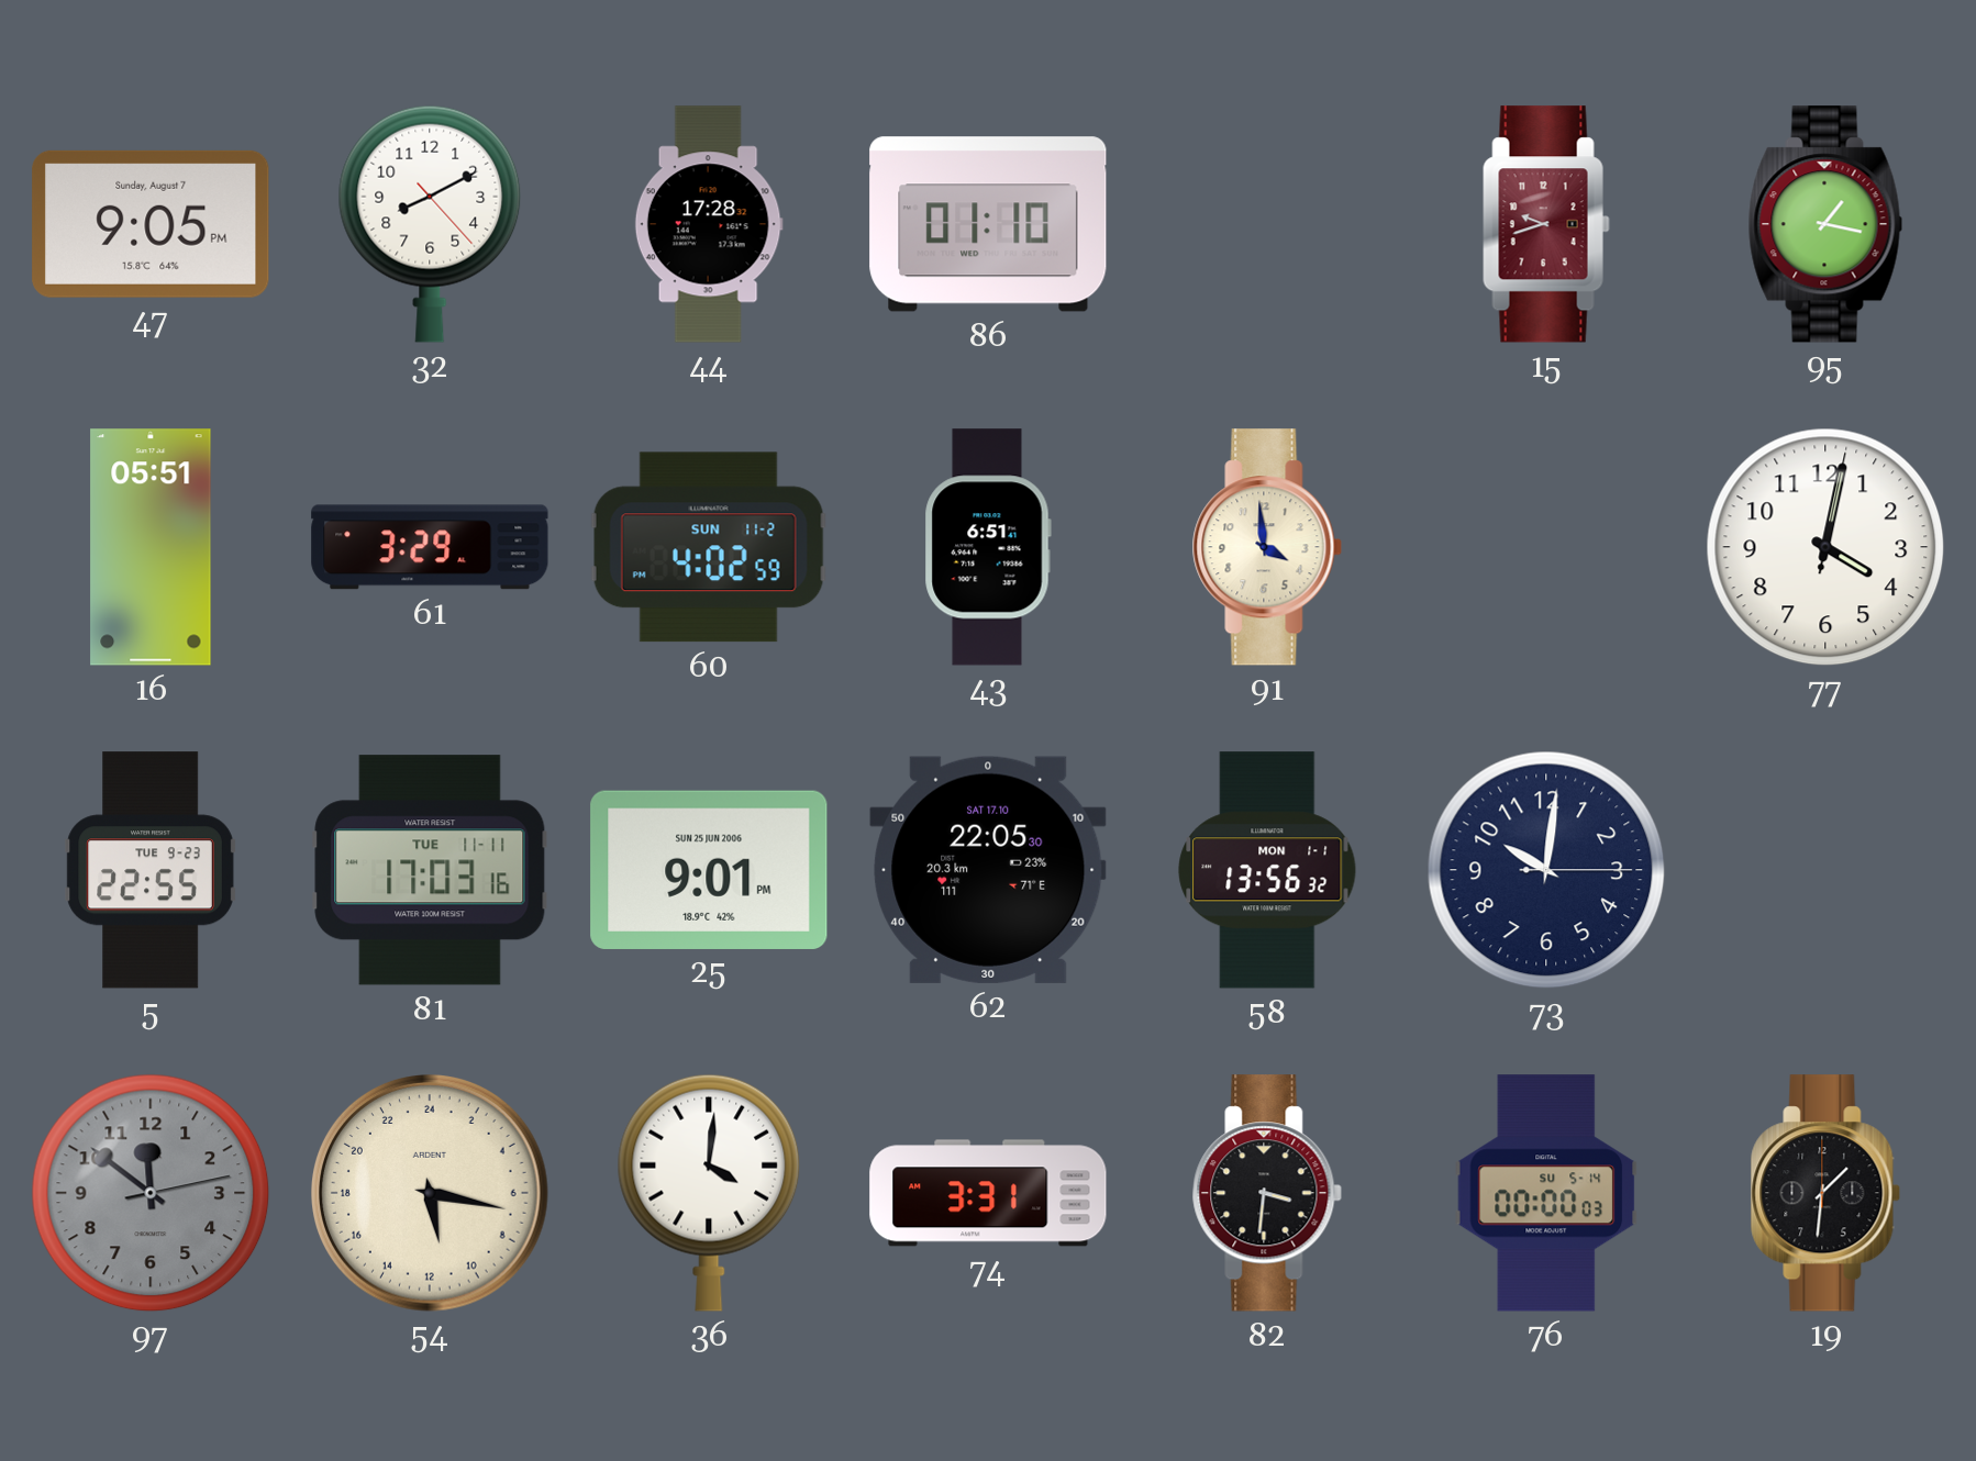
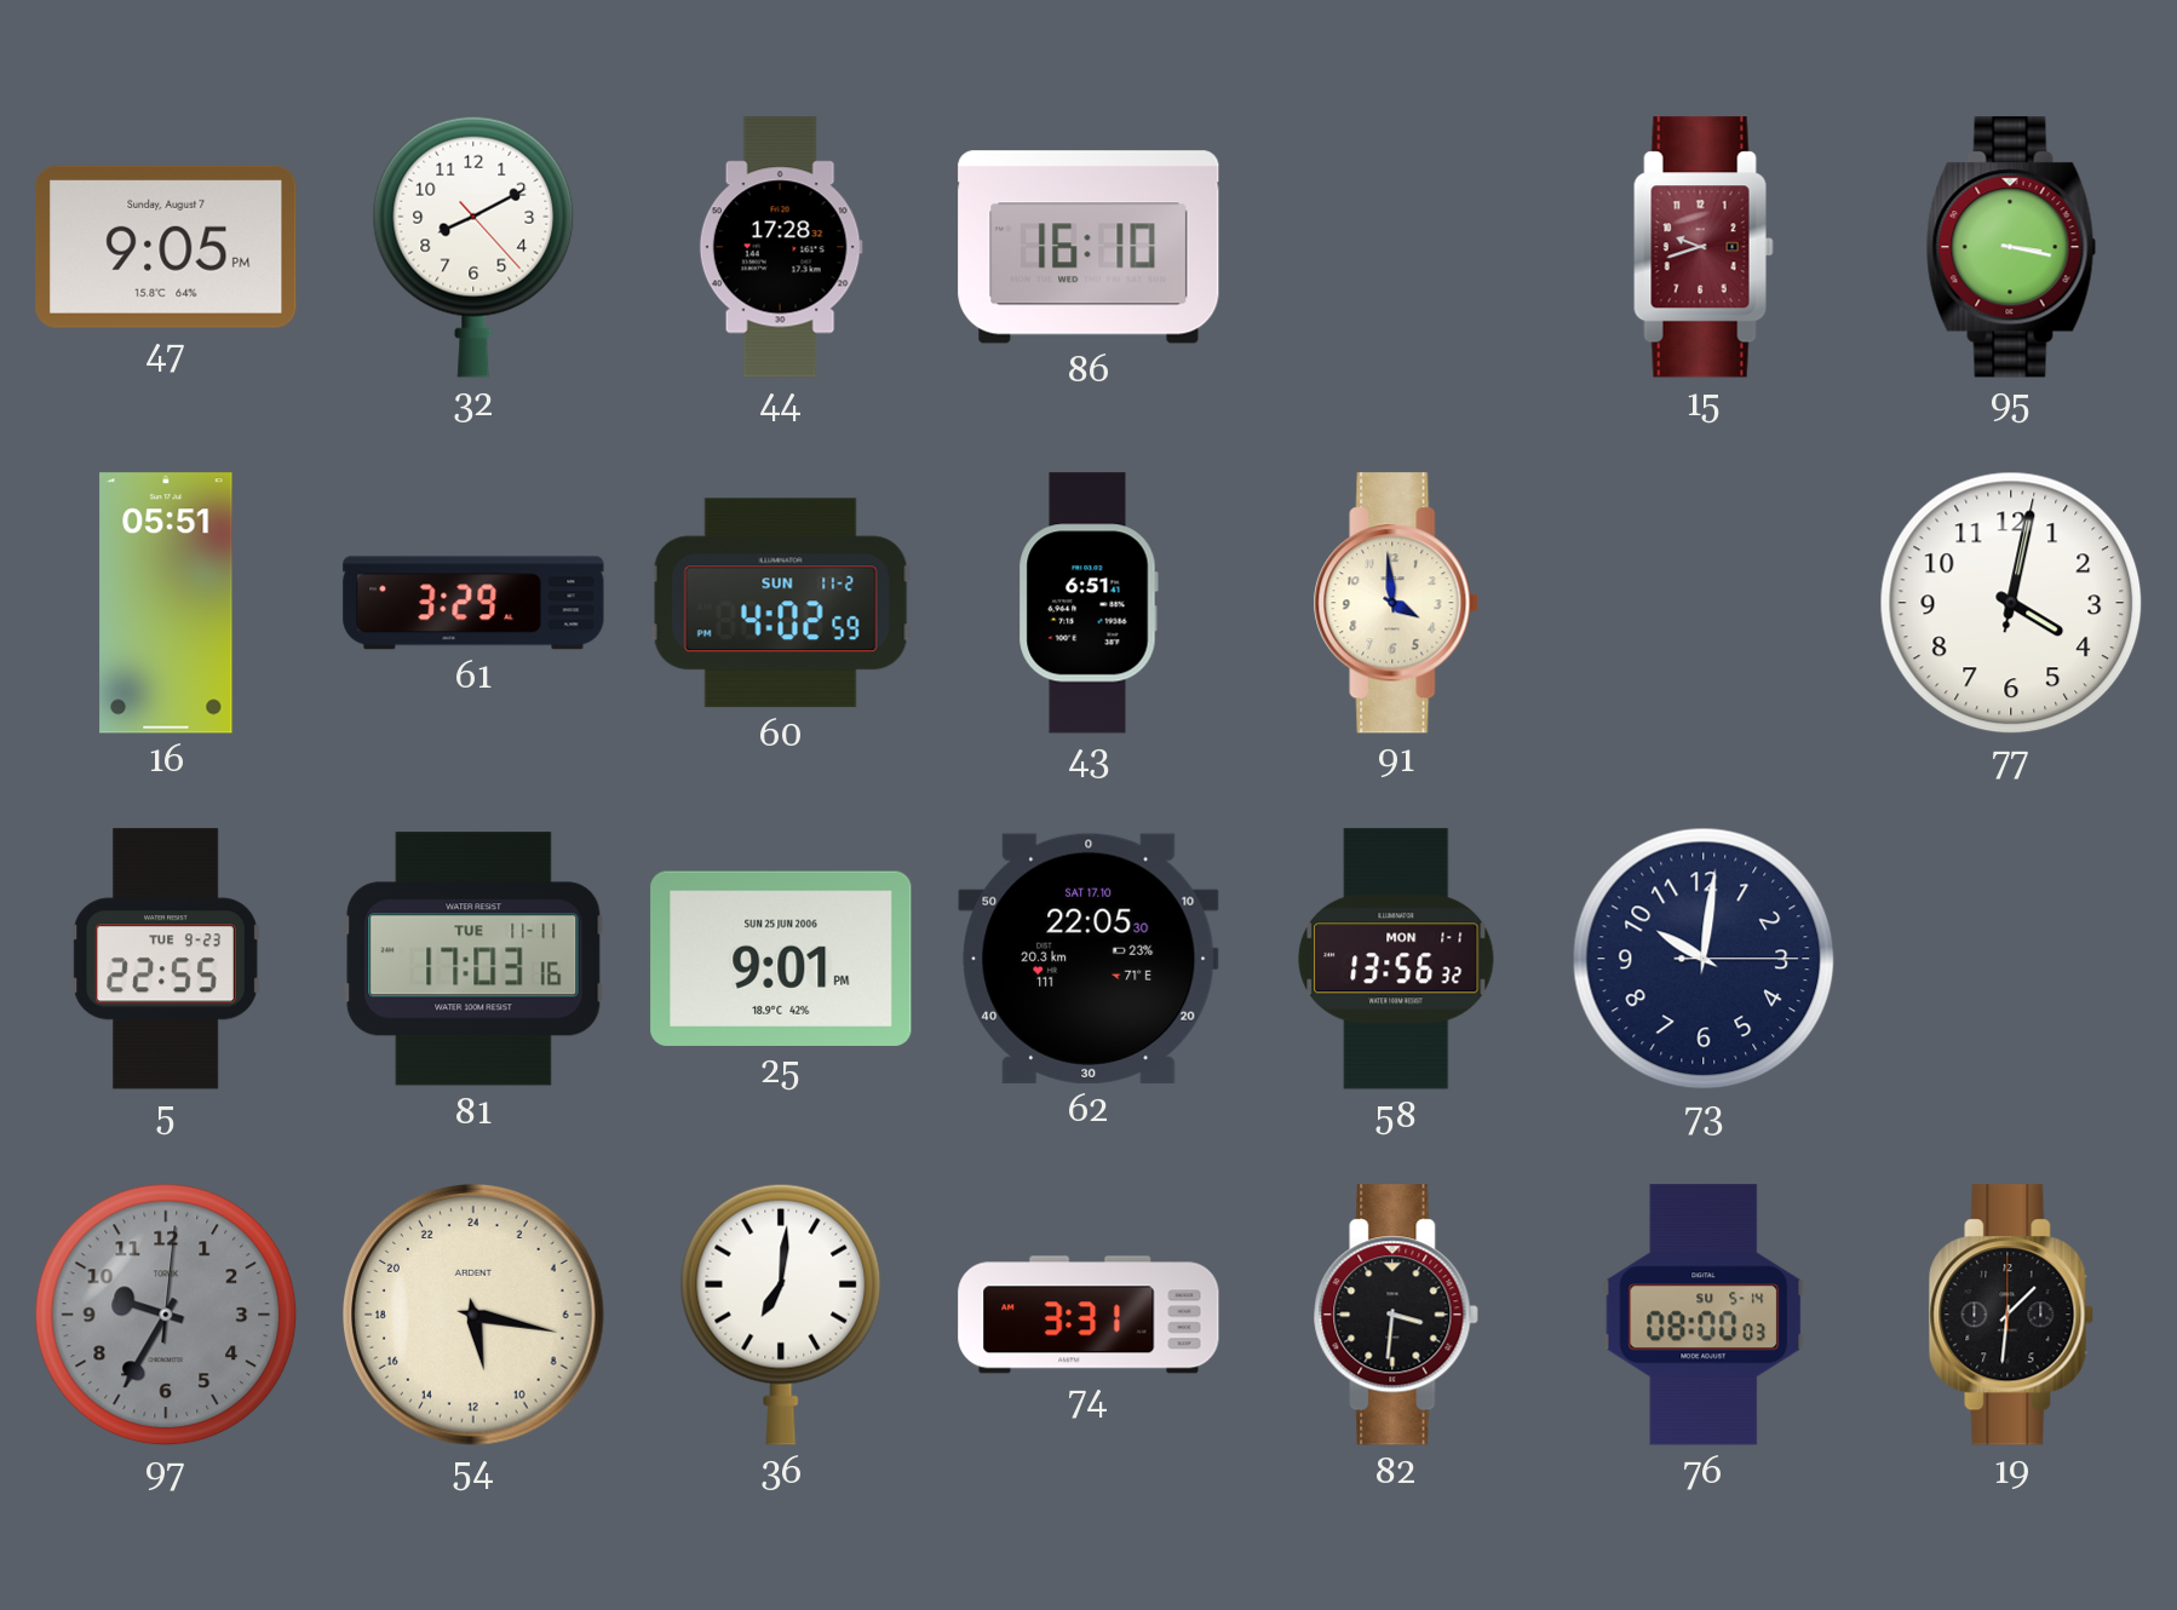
86: 01:10 -> 16:10
95: 1:17 -> 3:17
97: 11:51 -> 9:35
36: 4:01 -> 7:01
76: 00:00 -> 08:00
